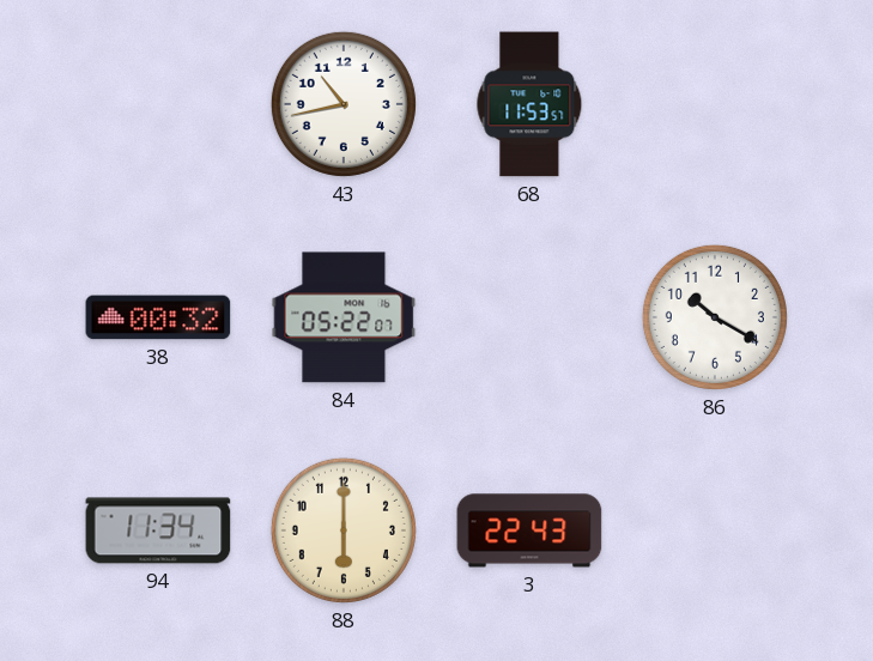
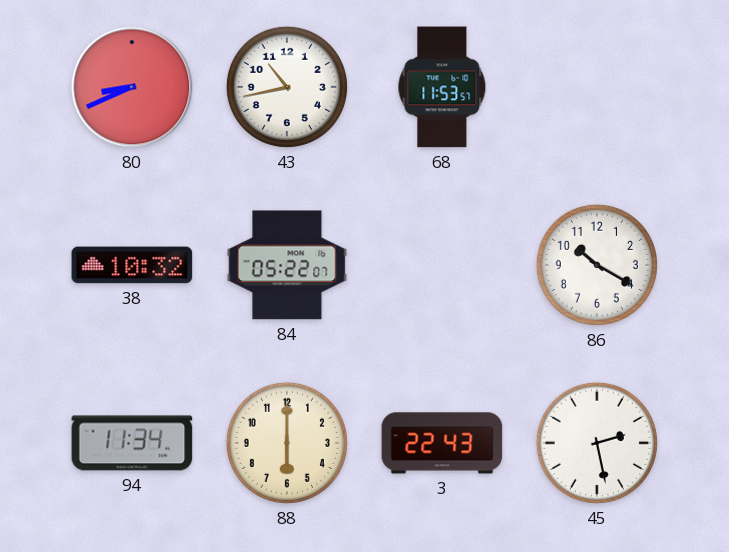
80: none -> 8:41
38: 00:32 -> 10:32
45: none -> 2:28
